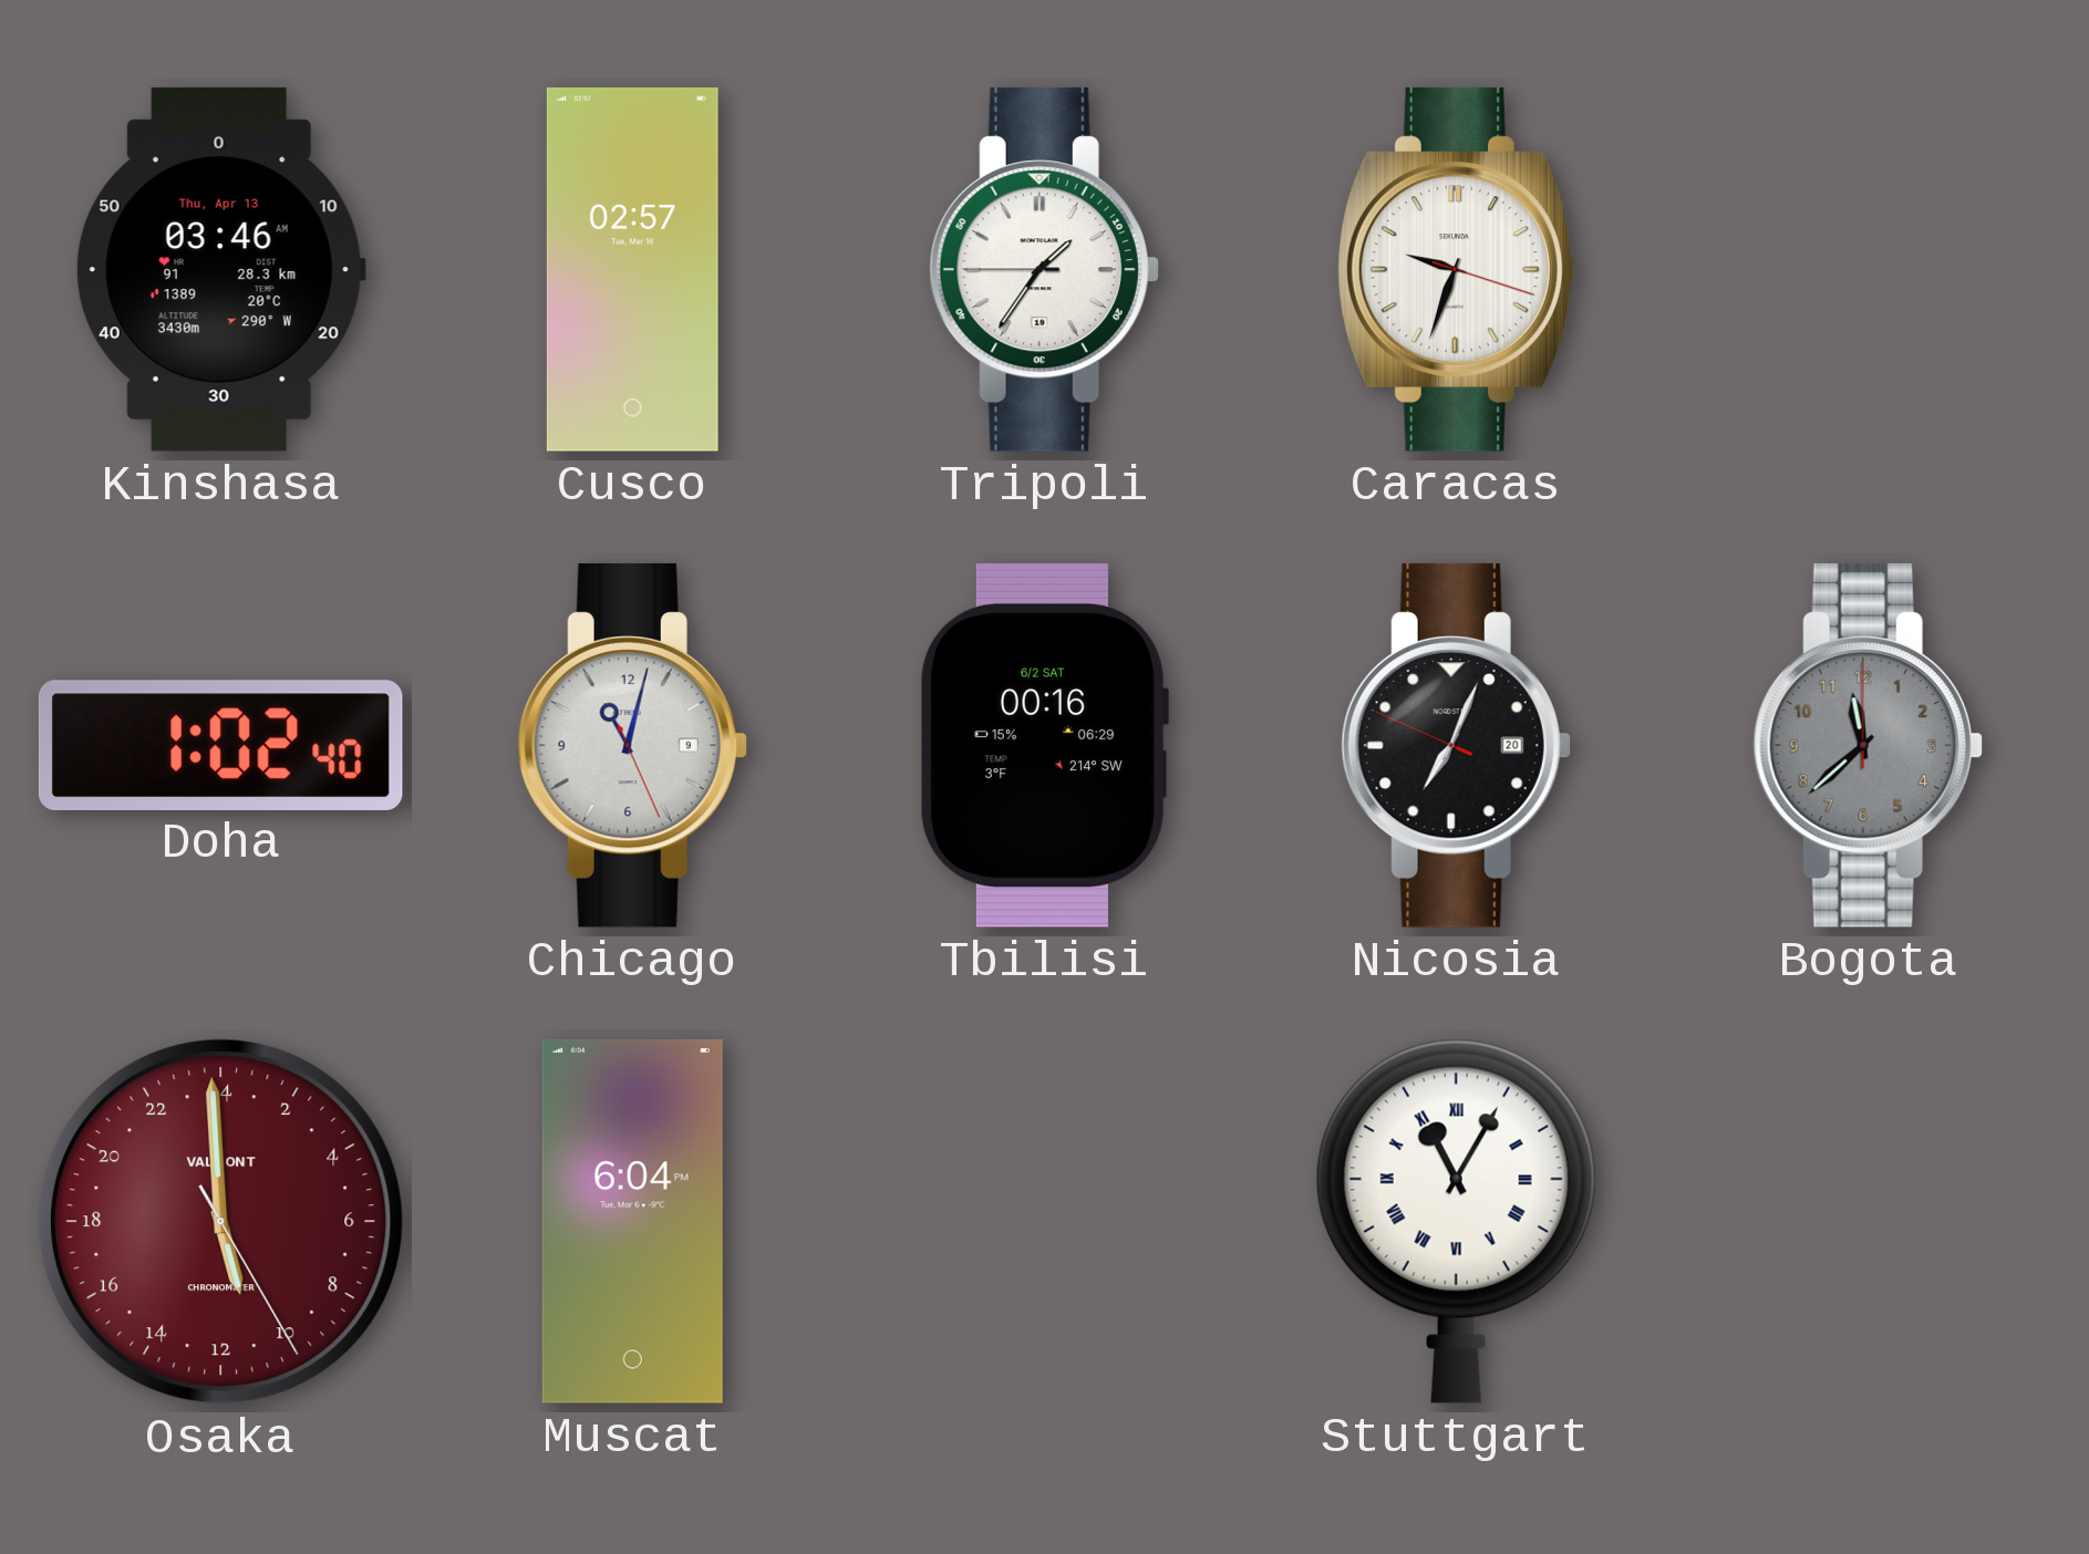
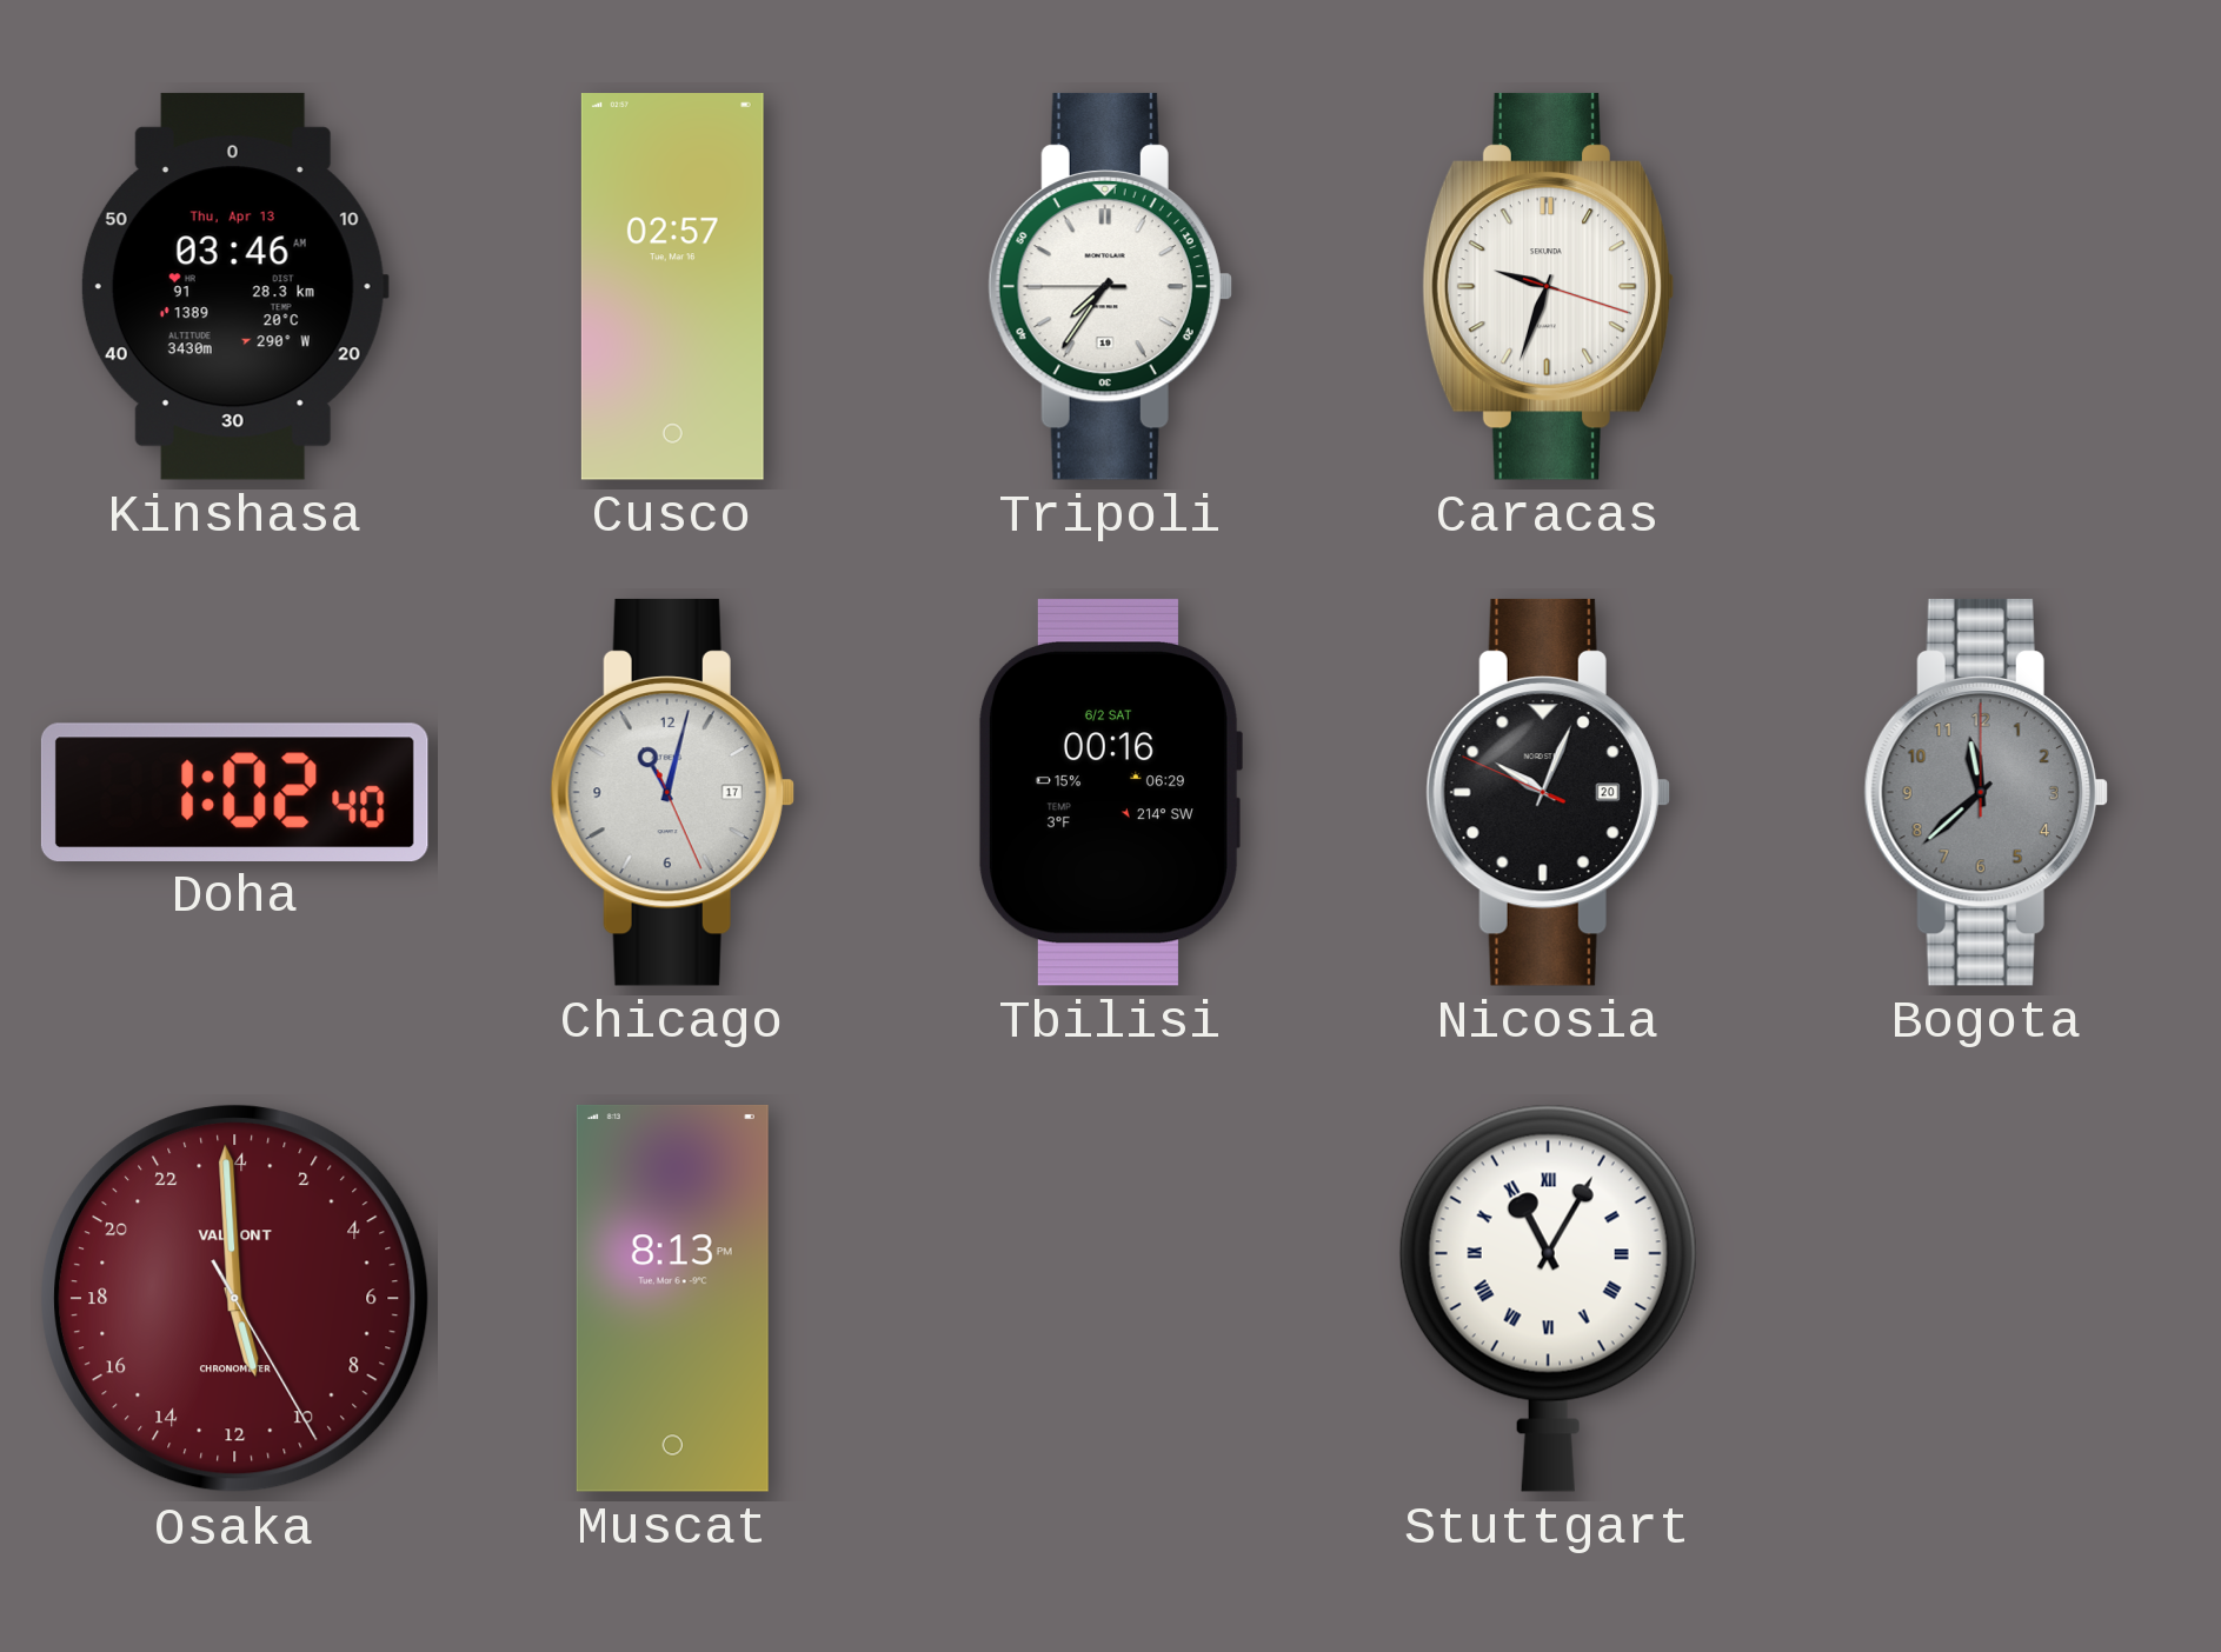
Tripoli: 1:35 -> 7:35
Chicago date: 9 -> 17
Nicosia: 7:03 -> 10:03
Muscat: 6:04 -> 8:13
